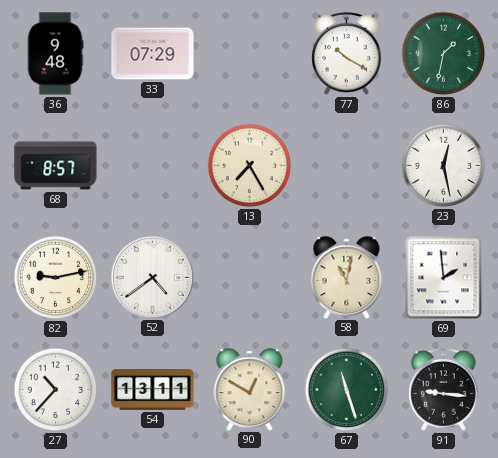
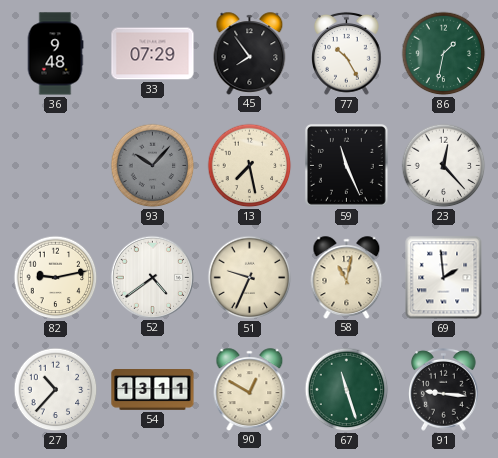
45: none -> 7:54
77: 10:20 -> 10:25
68: 8:57 -> none
93: none -> 10:07
13: 7:25 -> 7:28
59: none -> 11:26
23: 12:28 -> 12:23
51: none -> 9:34
